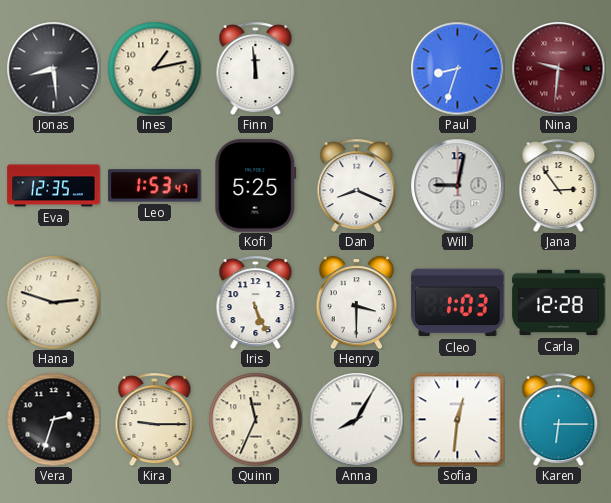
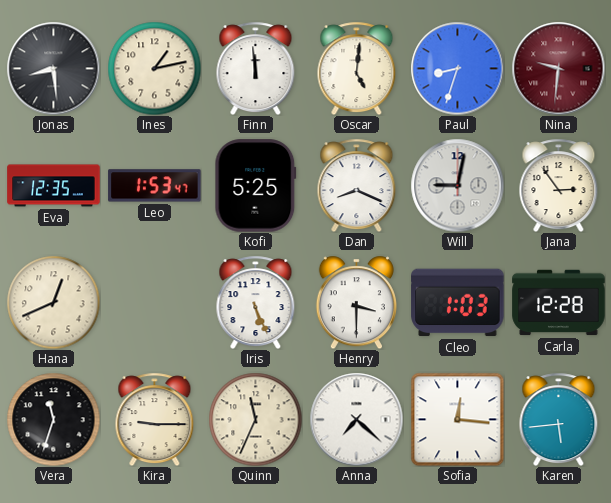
Oscar: none -> 5:01
Hana: 2:48 -> 12:41
Vera: 2:33 -> 11:33
Anna: 8:05 -> 7:22
Sofia: 12:31 -> 12:16
Karen: 6:15 -> 5:44
